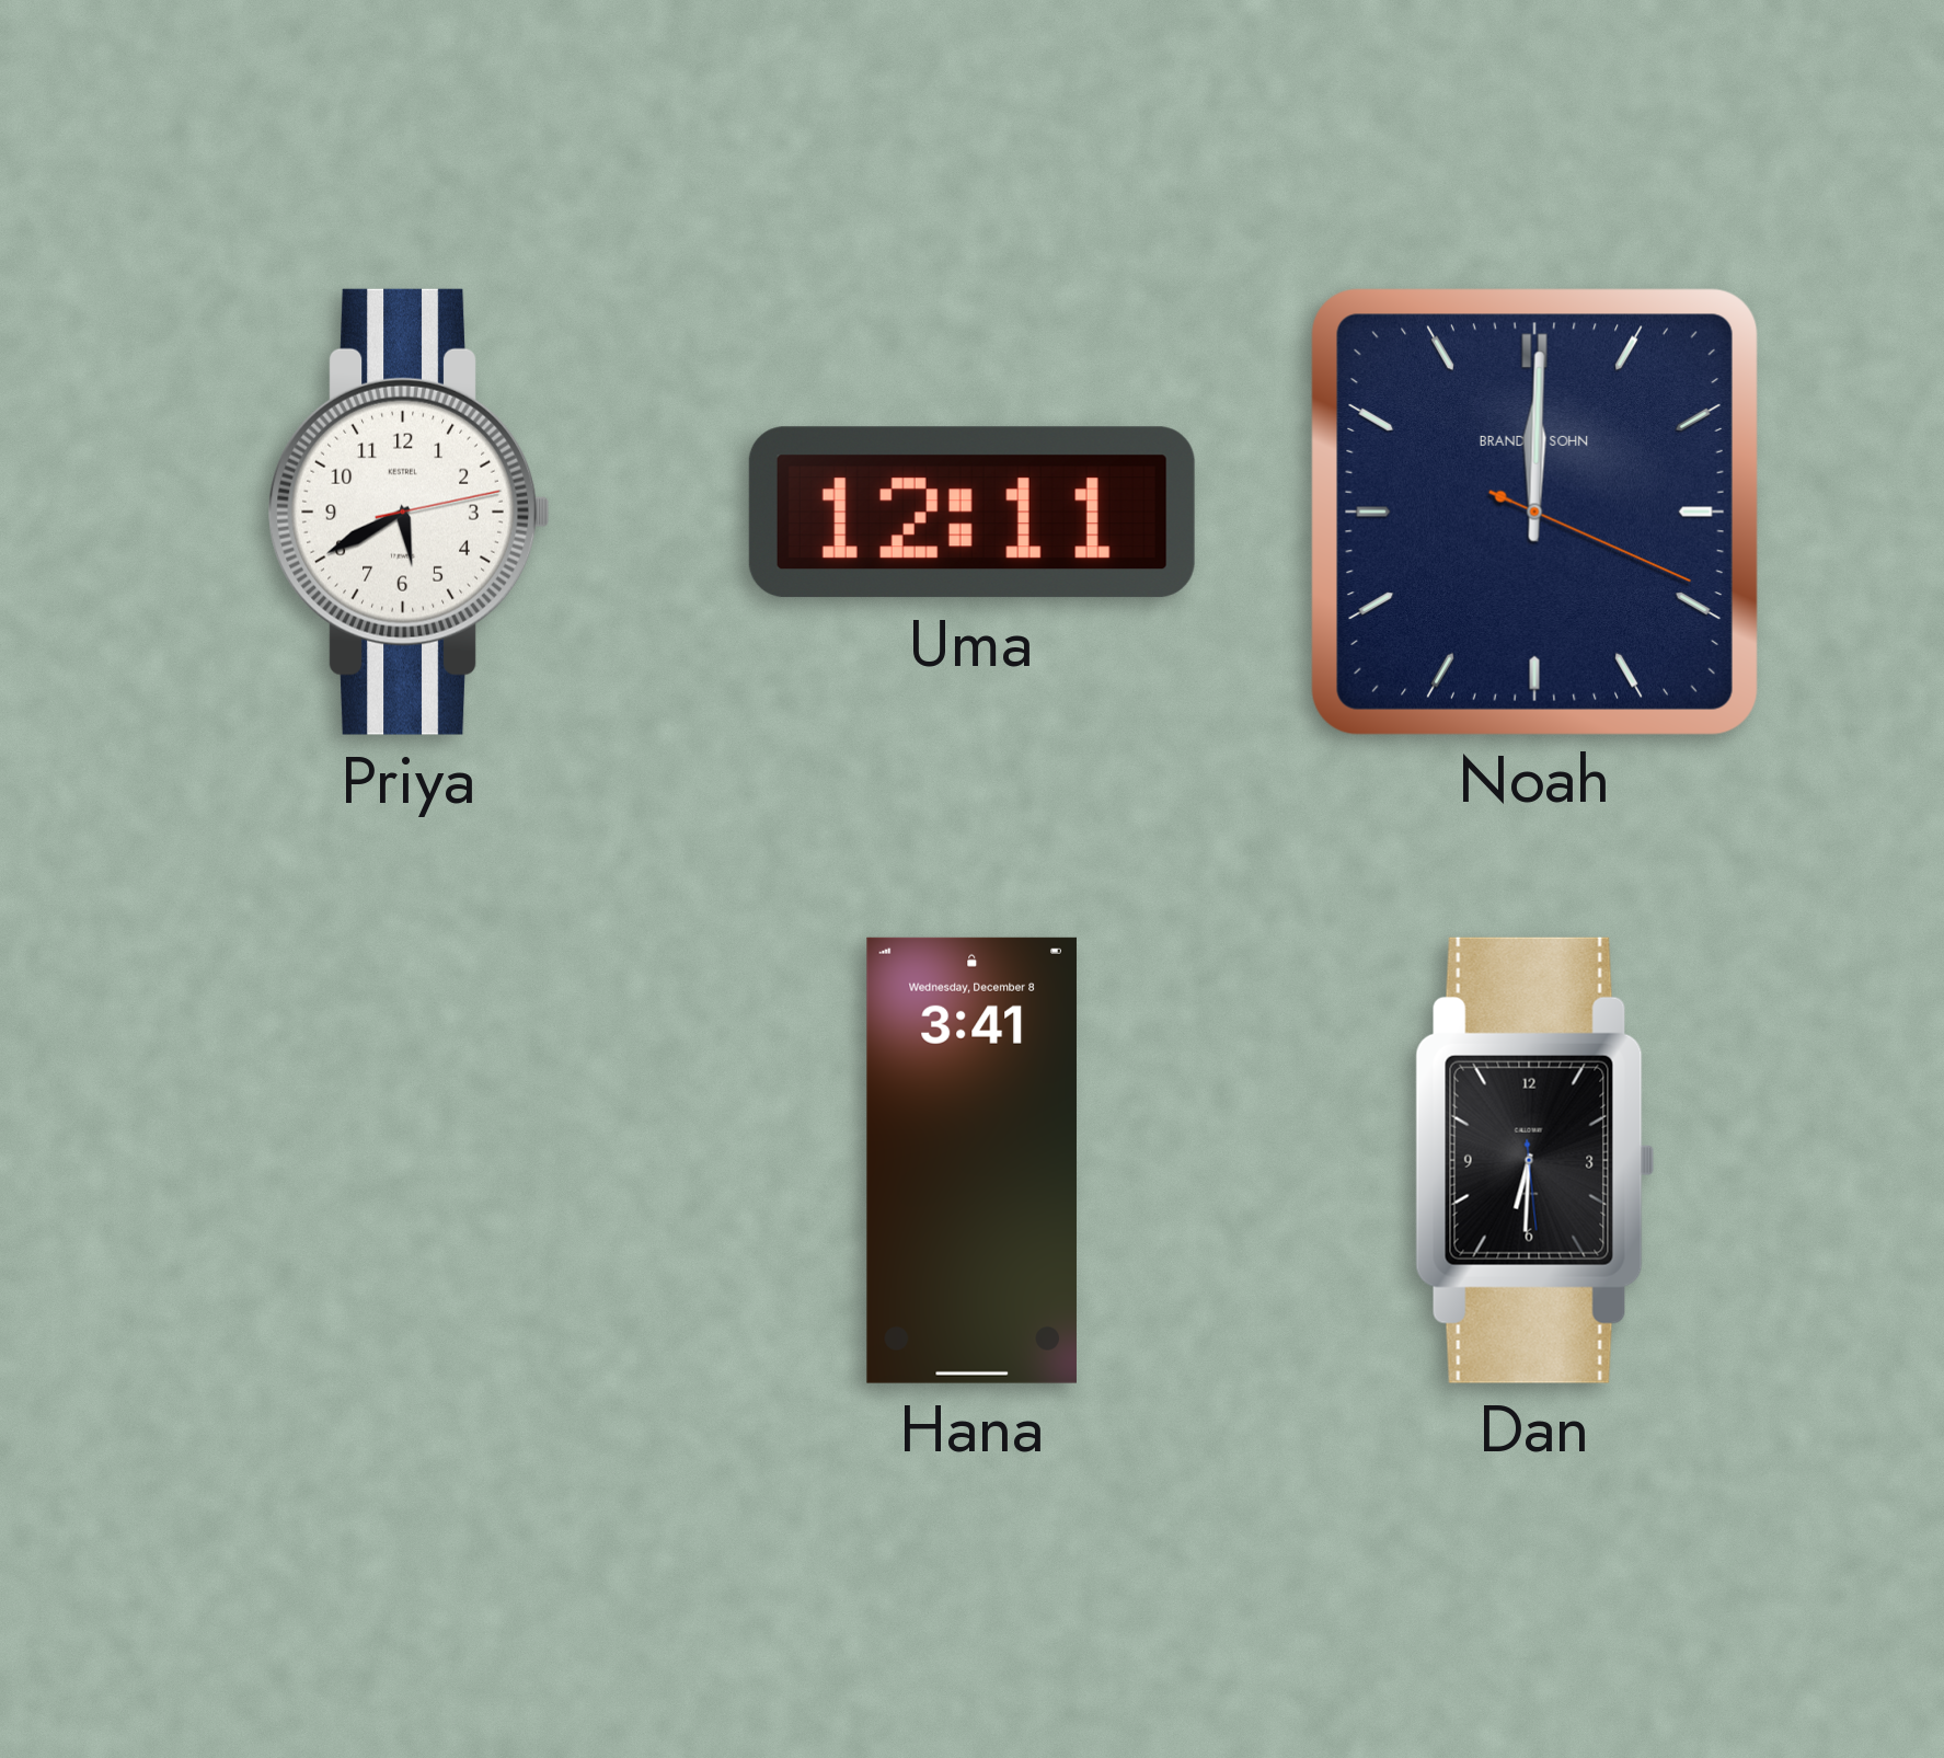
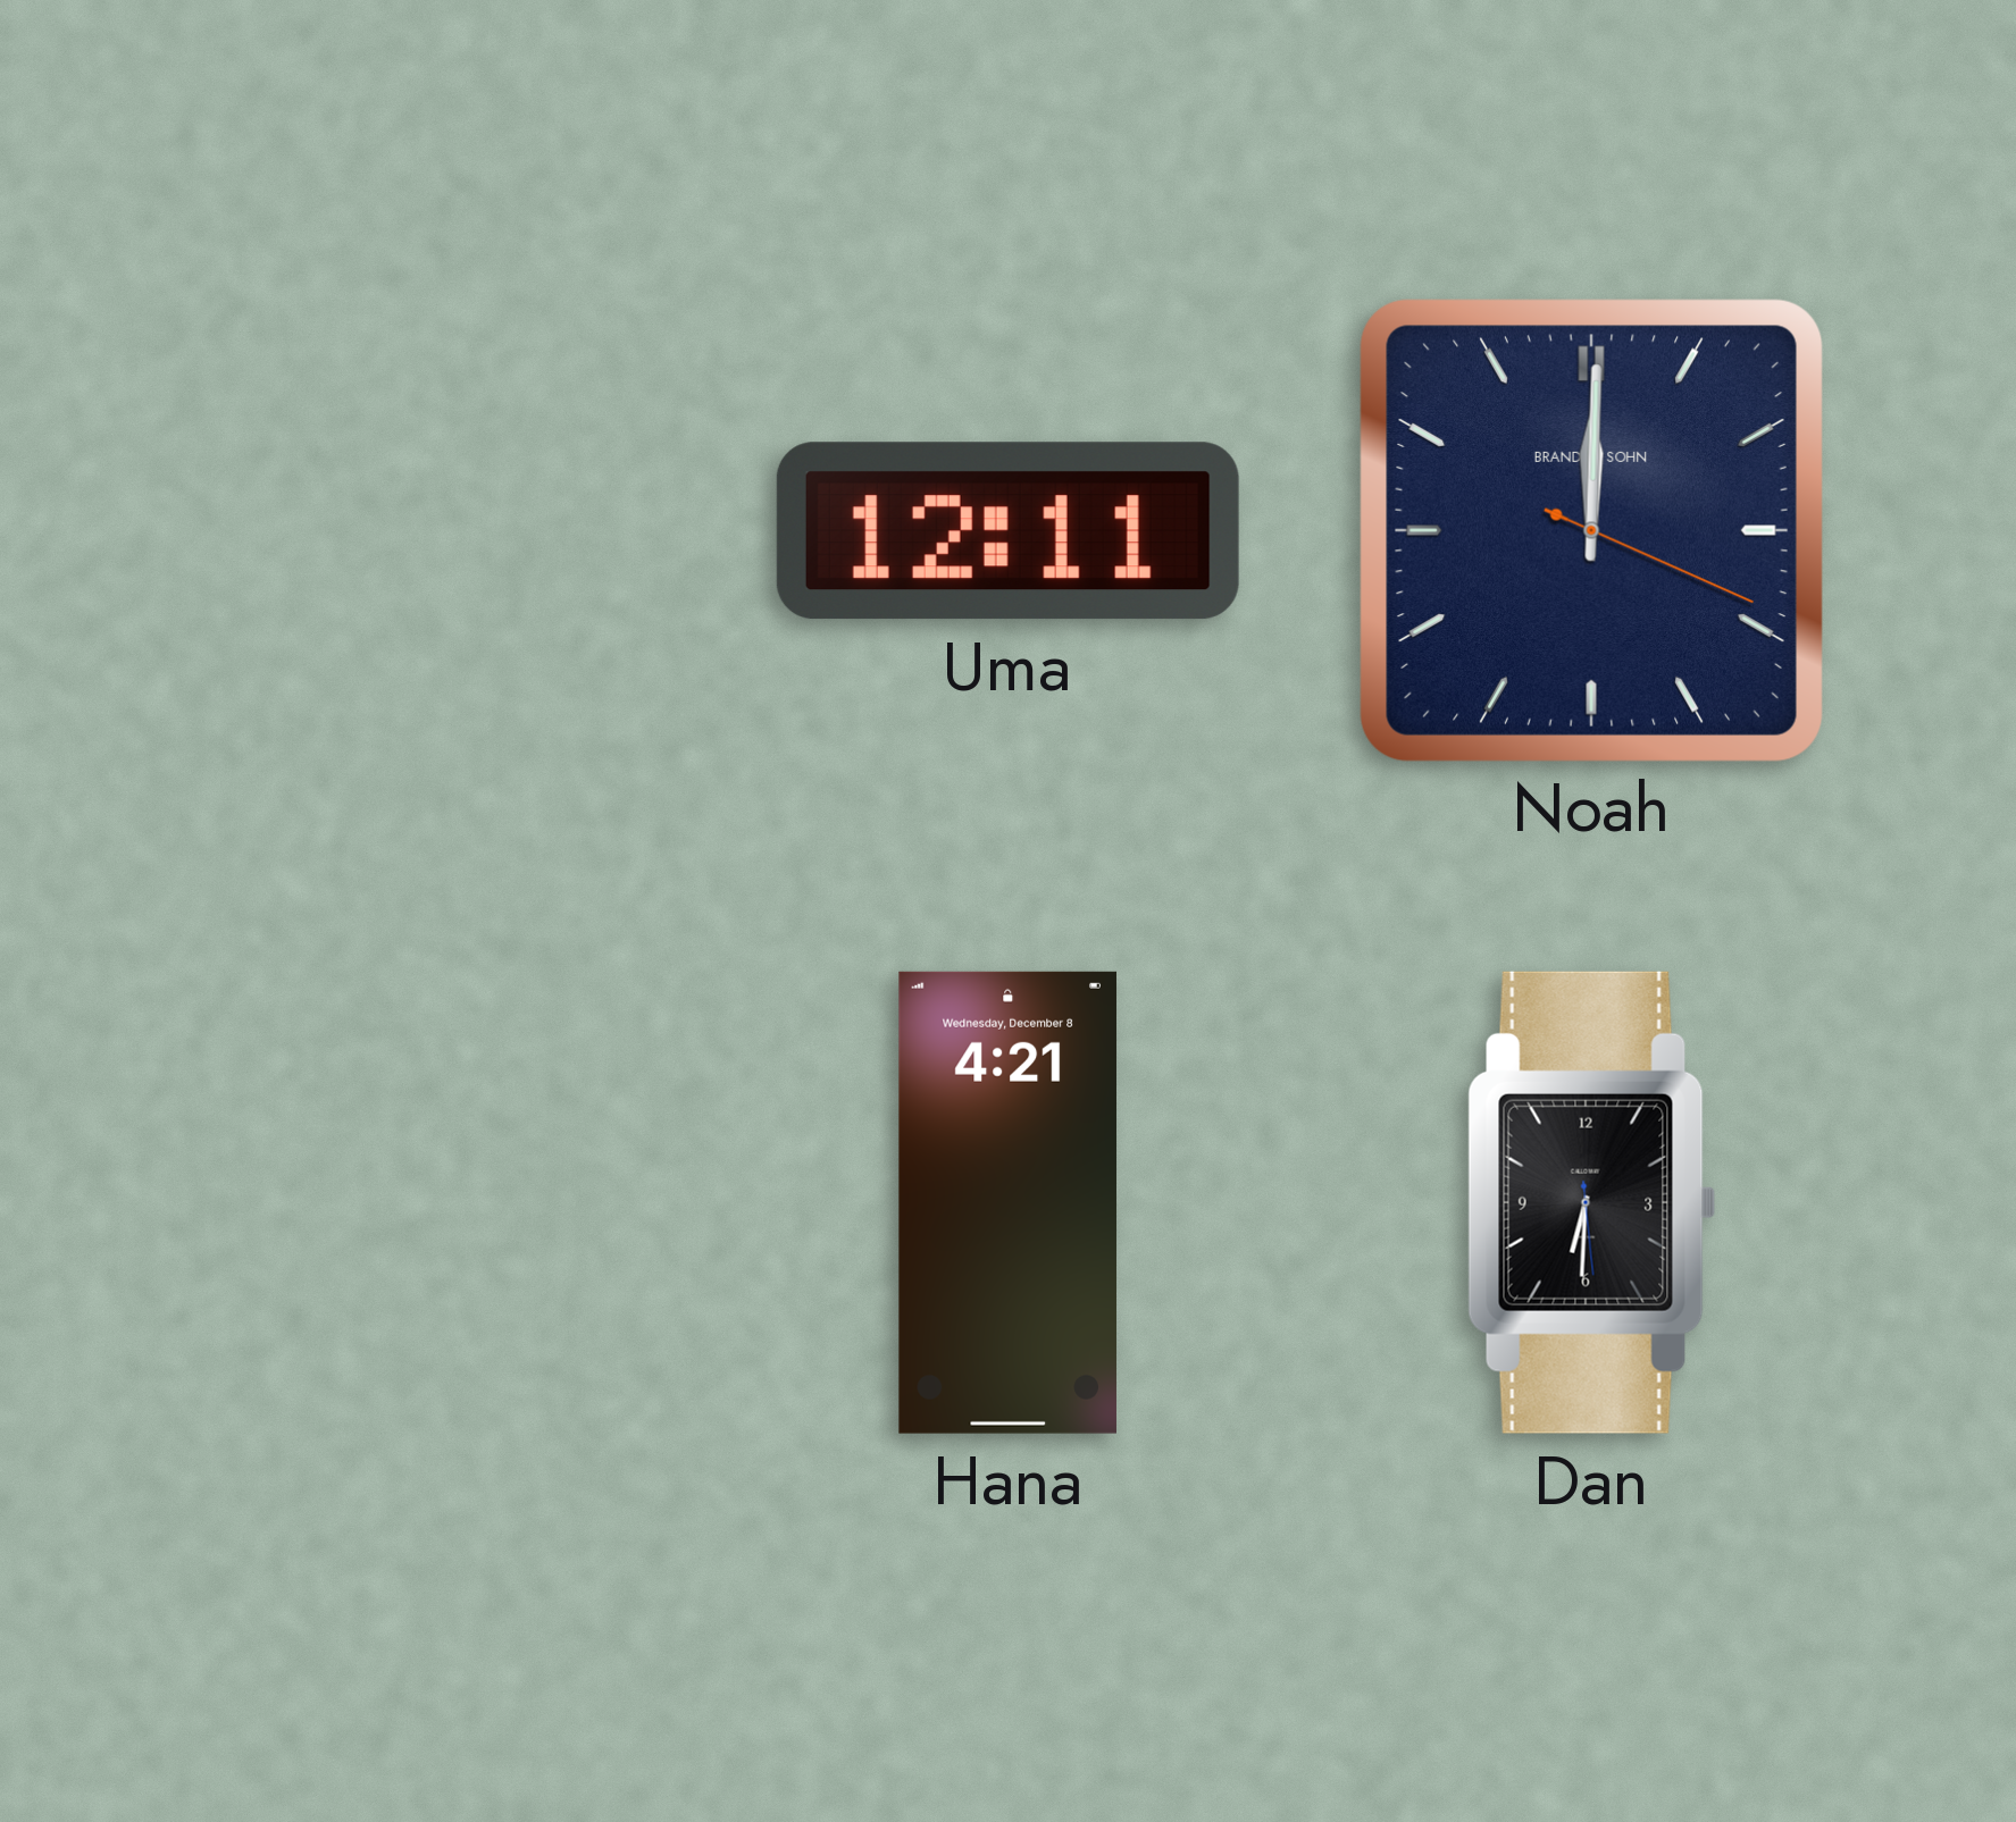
Priya: 5:40 -> none
Hana: 3:41 -> 4:21
